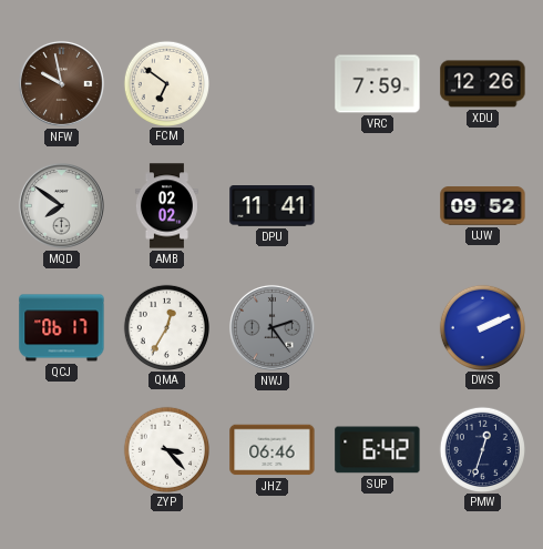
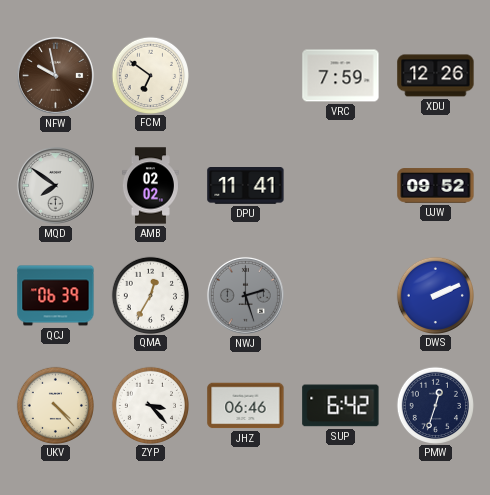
QCJ: 06:17 -> 06:39
NWJ: 2:24 -> 2:27
UKV: none -> 4:23
